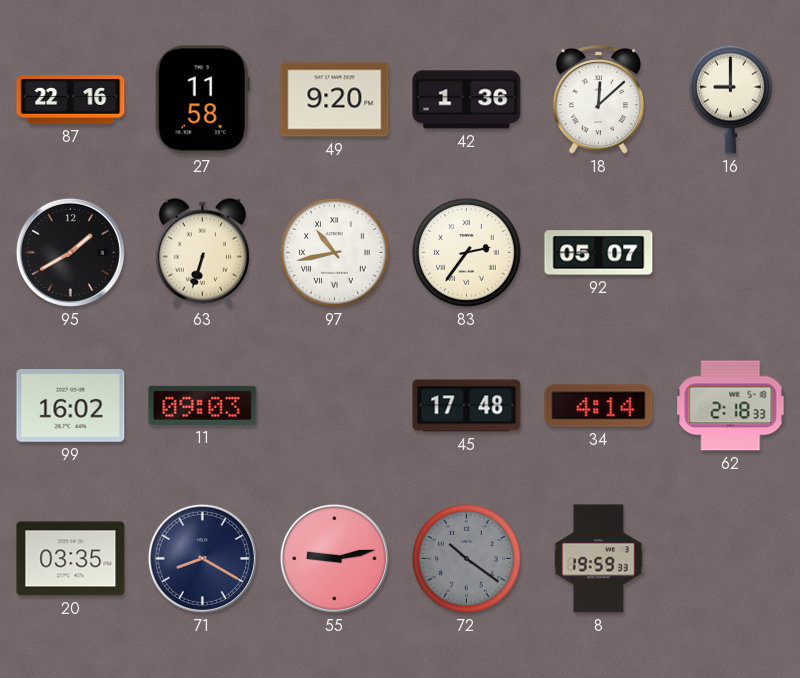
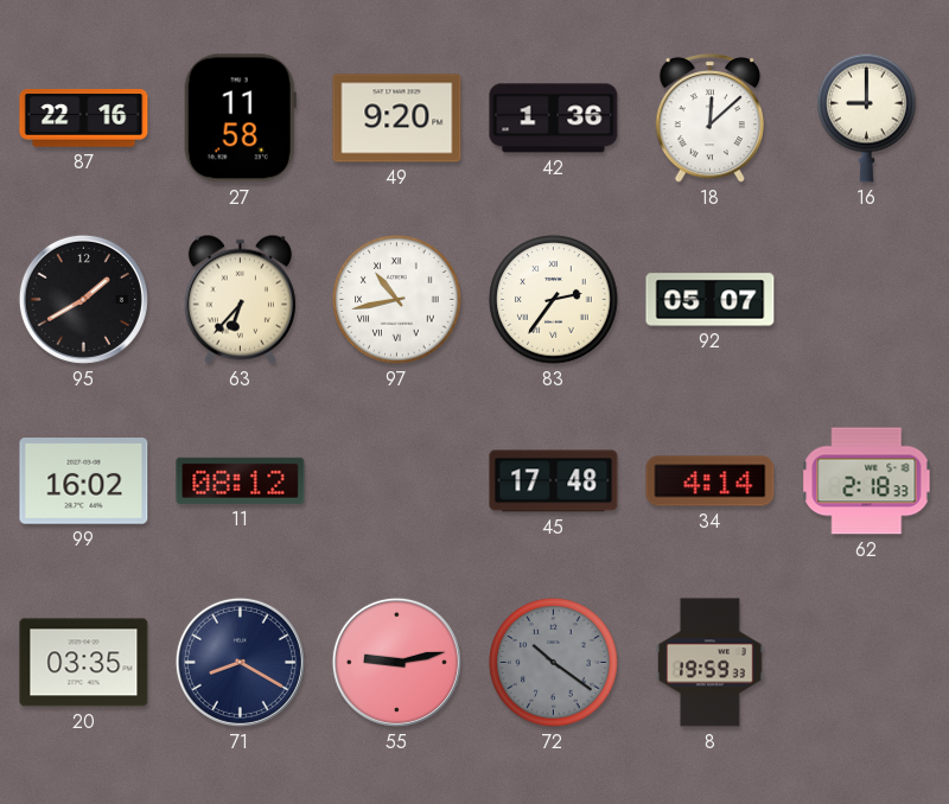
63: 6:33 -> 6:37
11: 09:03 -> 08:12
